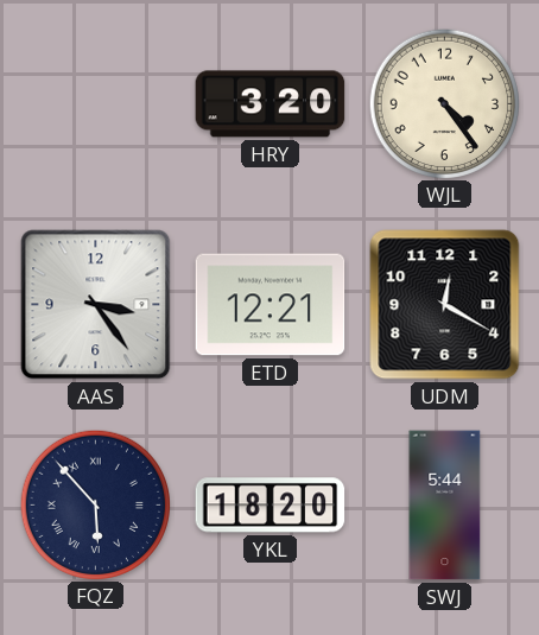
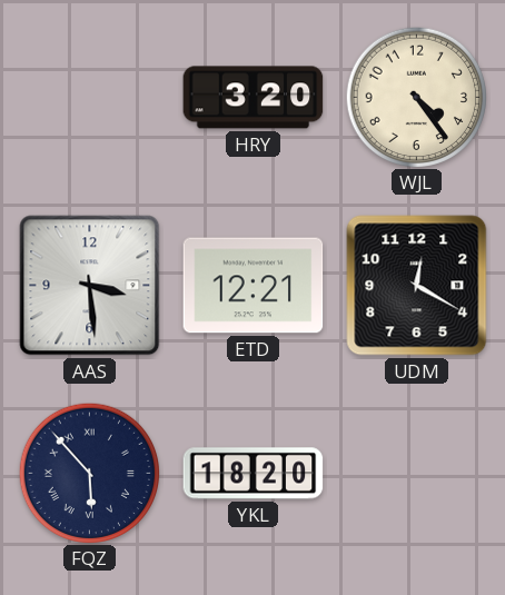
AAS: 3:24 -> 3:29
SWJ: 5:44 -> none
